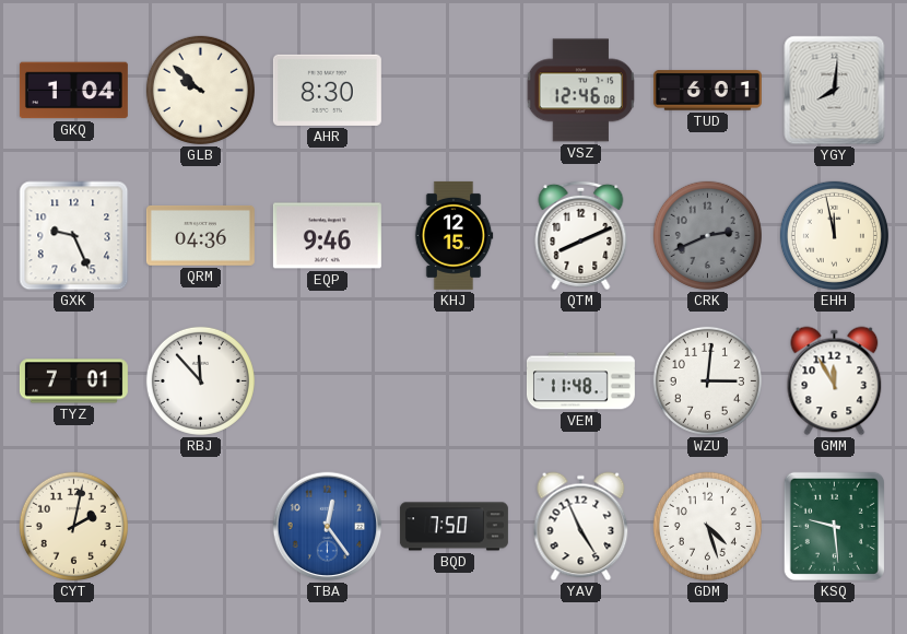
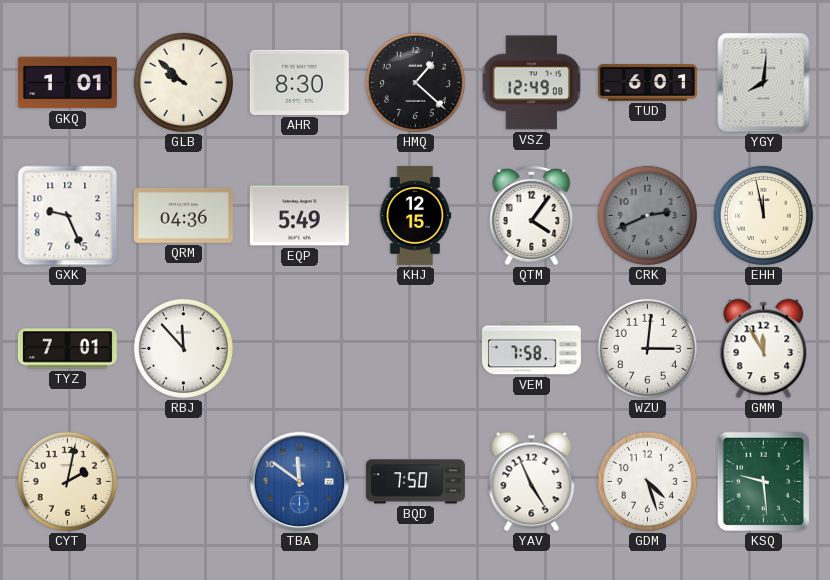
GKQ: 1:04 -> 1:01
HMQ: none -> 1:22
VSZ: 12:46 -> 12:49
EQP: 9:46 -> 5:49
QTM: 8:11 -> 4:06
VEM: 11:48 -> 7:58
TBA: 12:24 -> 11:51
